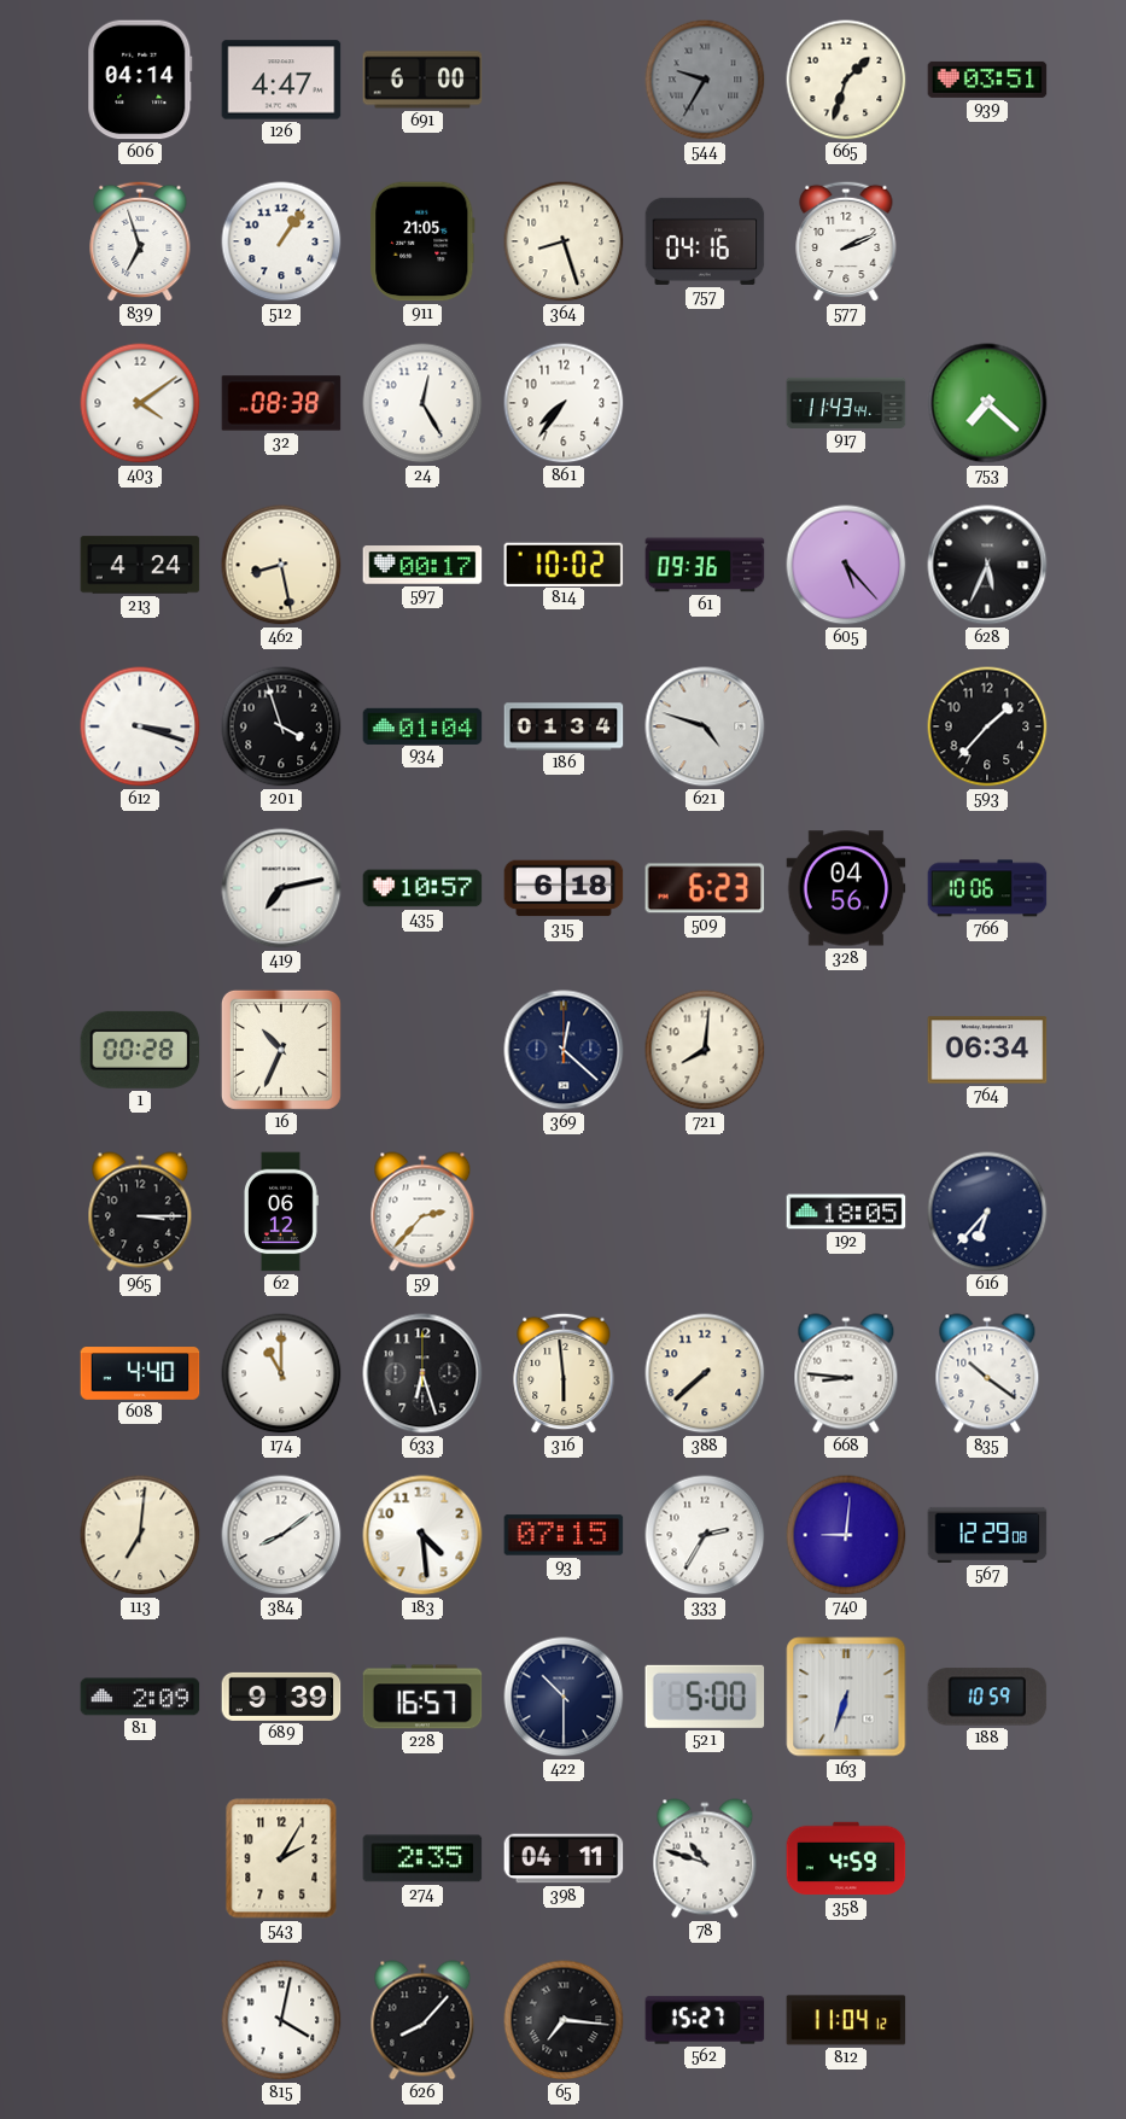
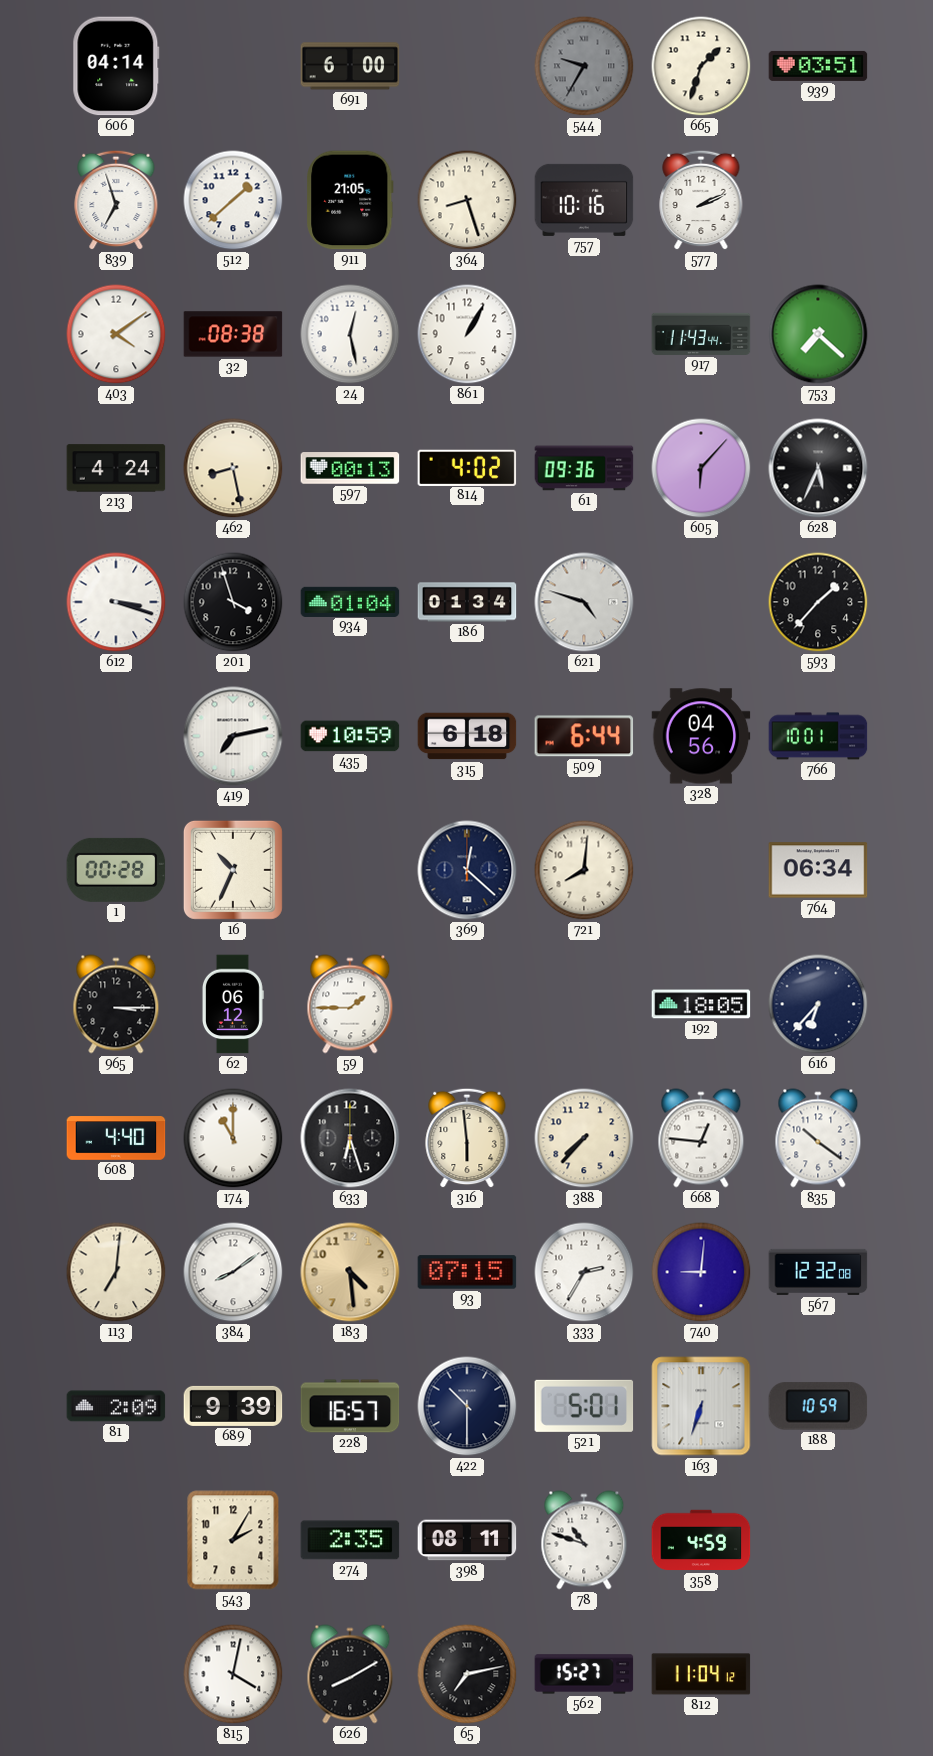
126: 4:47 -> none
512: 1:06 -> 1:38
757: 04:16 -> 10:16
24: 12:25 -> 12:28
861: 7:36 -> 1:05
597: 00:17 -> 00:13
814: 10:02 -> 4:02
605: 5:23 -> 6:07
435: 10:57 -> 10:59
509: 6:23 -> 6:44
766: 10:06 -> 10:01
59: 2:37 -> 1:45
388: 7:38 -> 7:37
668: 8:46 -> 12:46
183 dial: white -> champagne
567: 12:29 -> 12:32
521: 5:00 -> 5:01
398: 04:11 -> 08:11
626: 8:07 -> 8:10
65: 7:16 -> 7:13
